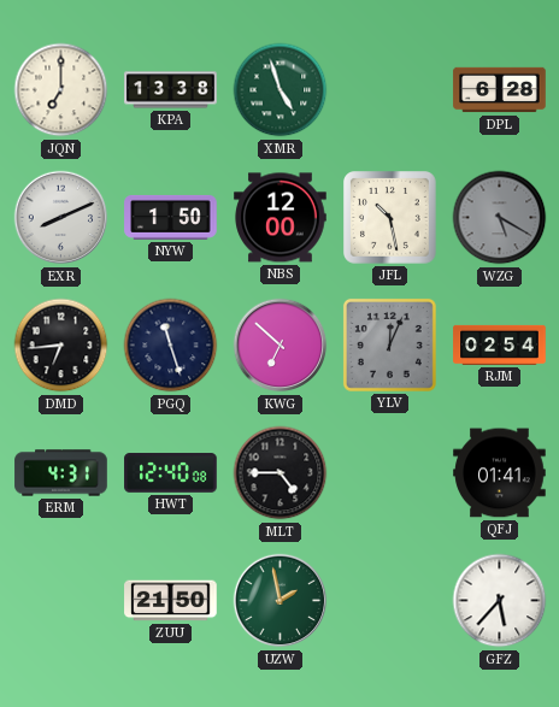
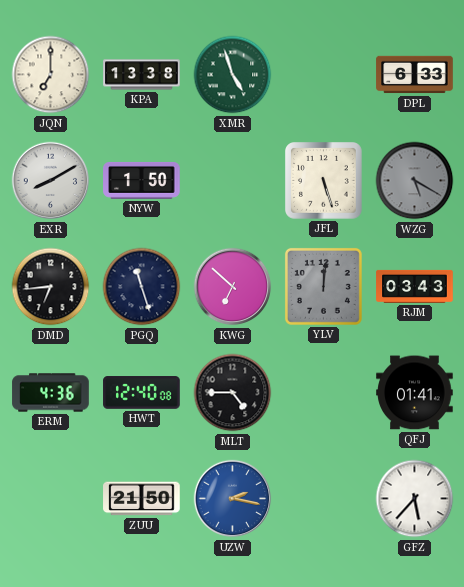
DPL: 6:28 -> 6:33
EXR: 8:11 -> 8:10
NBS: 12:00 -> none
JFL: 10:28 -> 5:27
YLV: 12:04 -> 12:01
RJM: 02:54 -> 03:43
ERM: 4:31 -> 4:36
UZW: 1:58 -> 2:17
UZW dial: green -> blue
